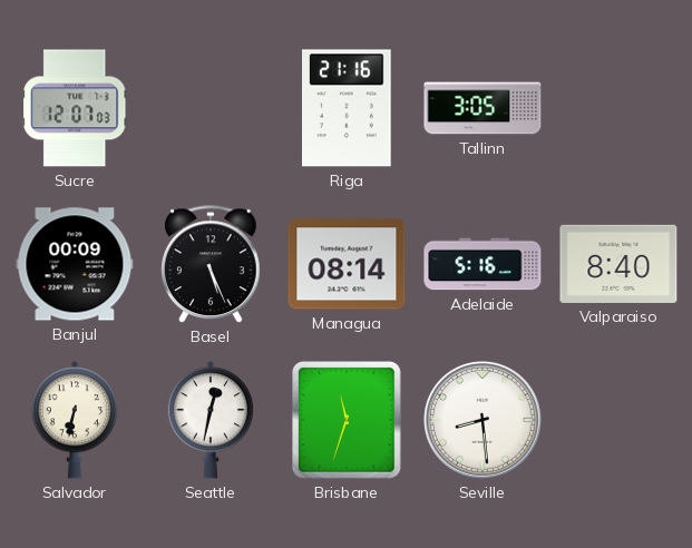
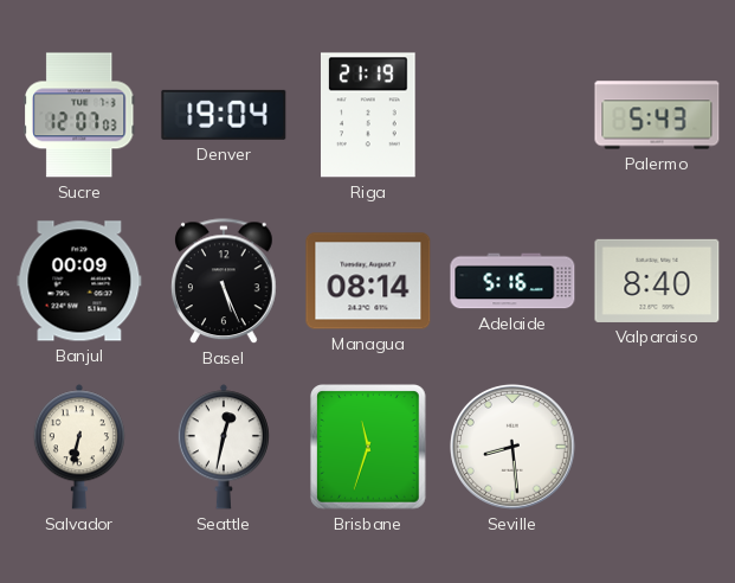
Denver: none -> 19:04
Riga: 21:16 -> 21:19
Tallinn: 3:05 -> none
Palermo: none -> 5:43
